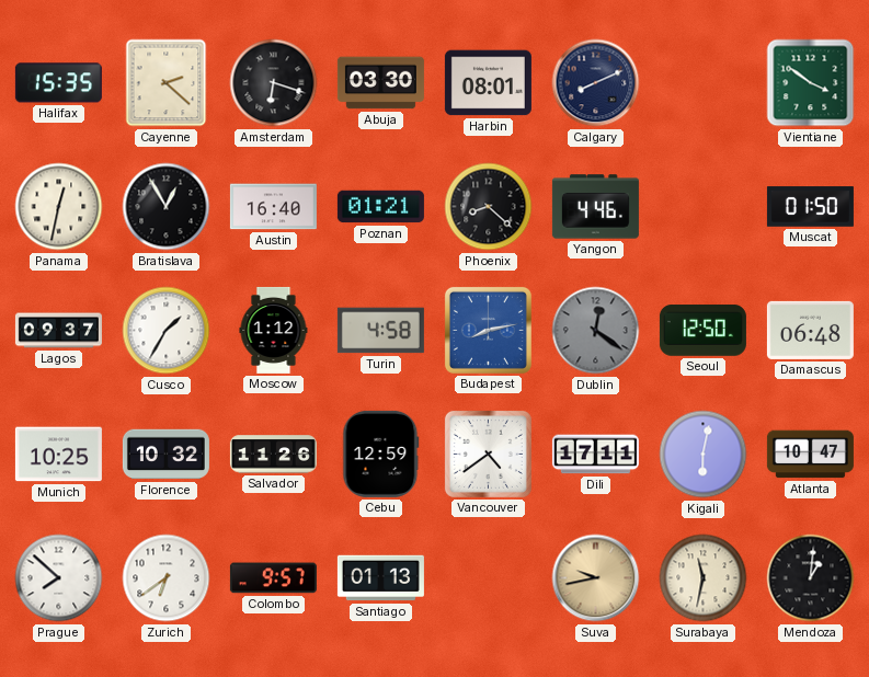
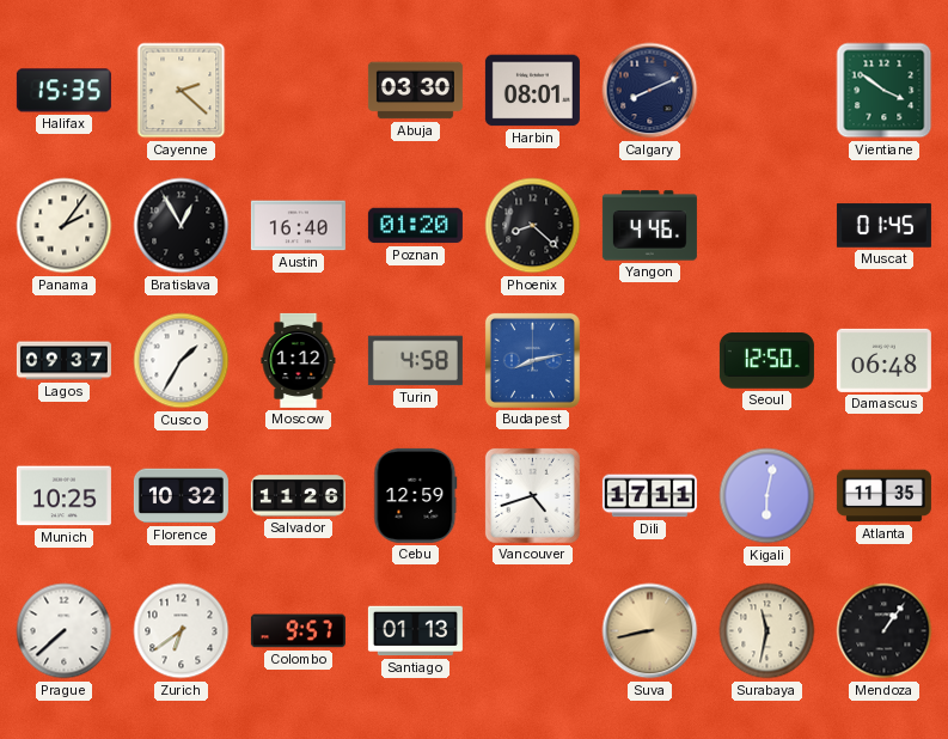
Amsterdam: 6:18 -> none
Panama: 12:32 -> 2:06
Poznan: 01:21 -> 01:20
Muscat: 01:50 -> 01:45
Dublin: 12:21 -> none
Vancouver: 4:39 -> 4:42
Atlanta: 10:47 -> 11:35
Prague: 7:52 -> 7:38
Suva: 9:43 -> 8:43
Mendoza: 1:01 -> 1:06
